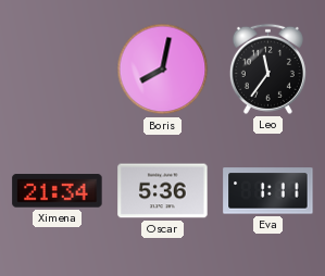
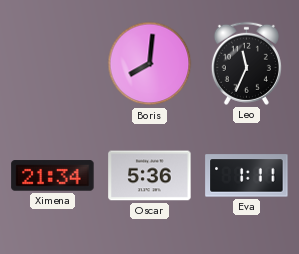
Boris: 8:02 -> 8:01
Leo: 11:36 -> 11:34
